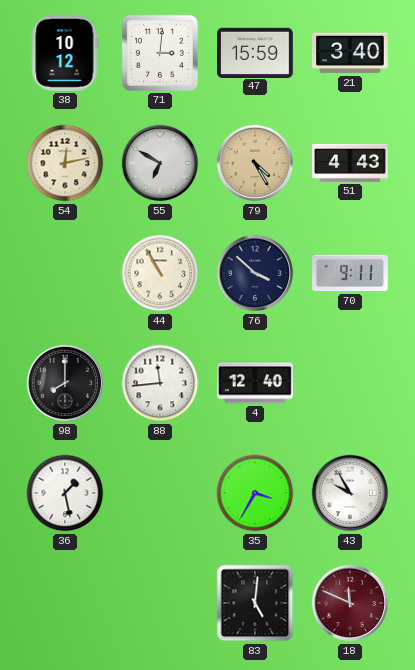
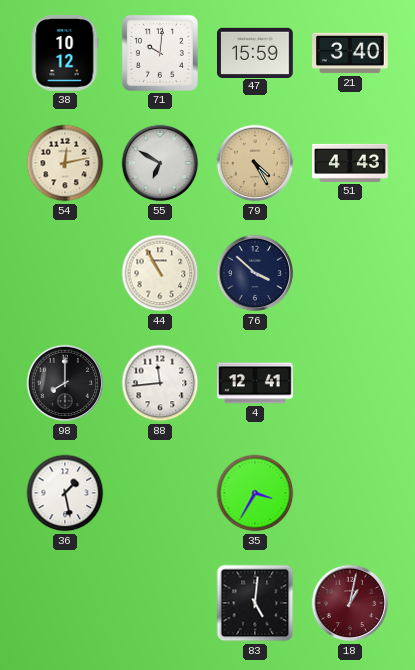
71: 3:01 -> 10:01
70: 9:11 -> none
4: 12:40 -> 12:41
43: 9:55 -> none
18: 11:49 -> 1:02
